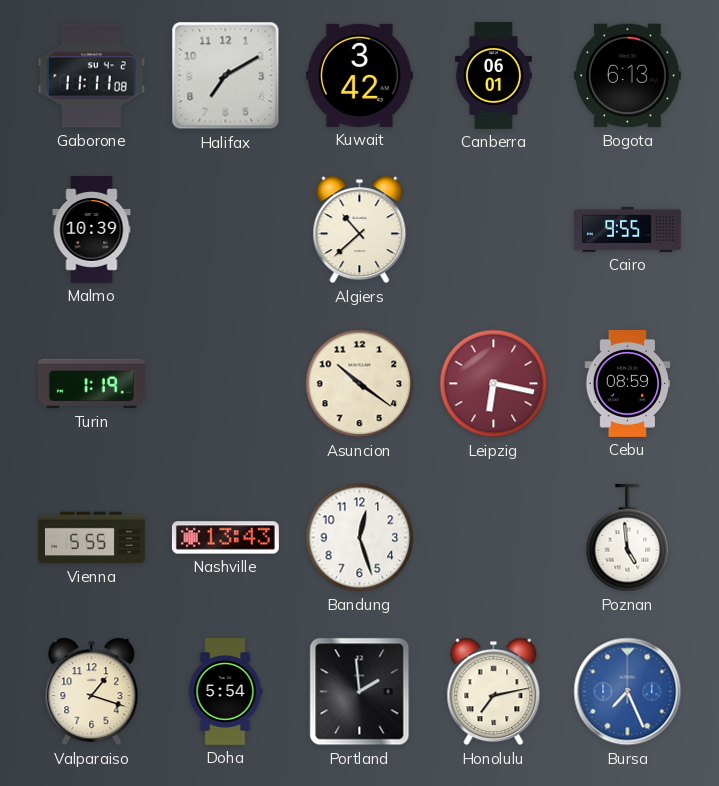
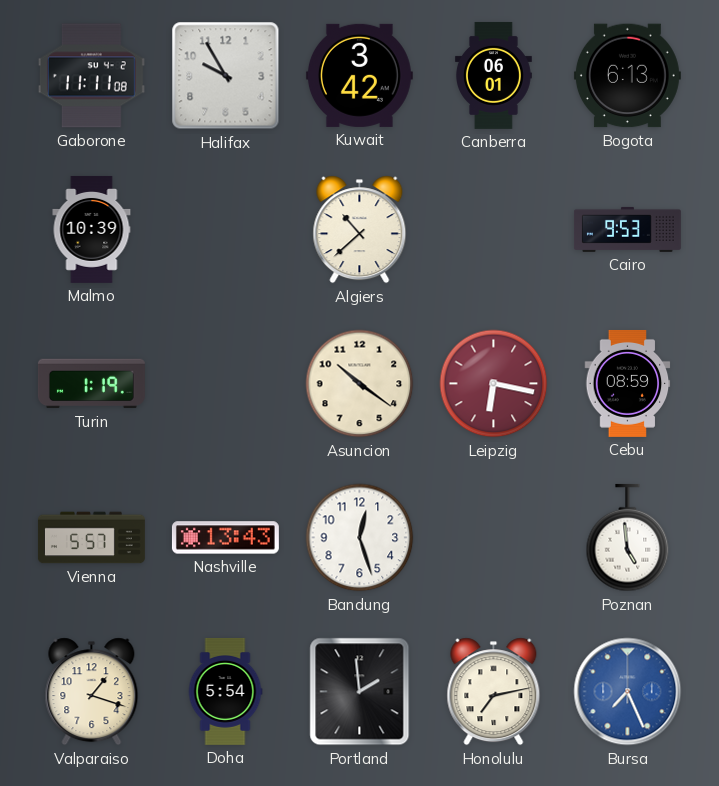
Halifax: 7:10 -> 9:55
Cairo: 9:55 -> 9:53
Vienna: 5:55 -> 5:57
